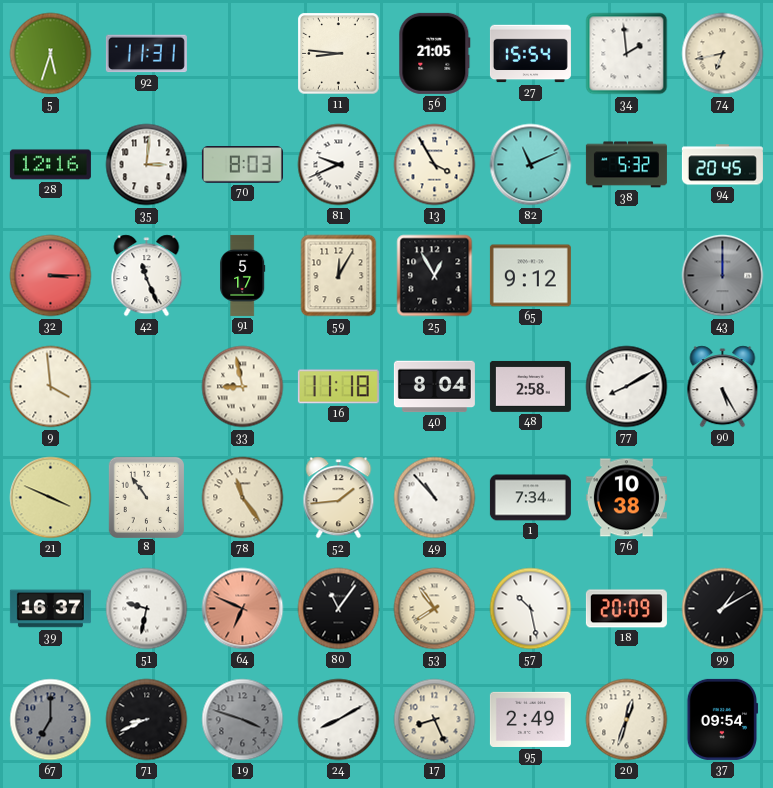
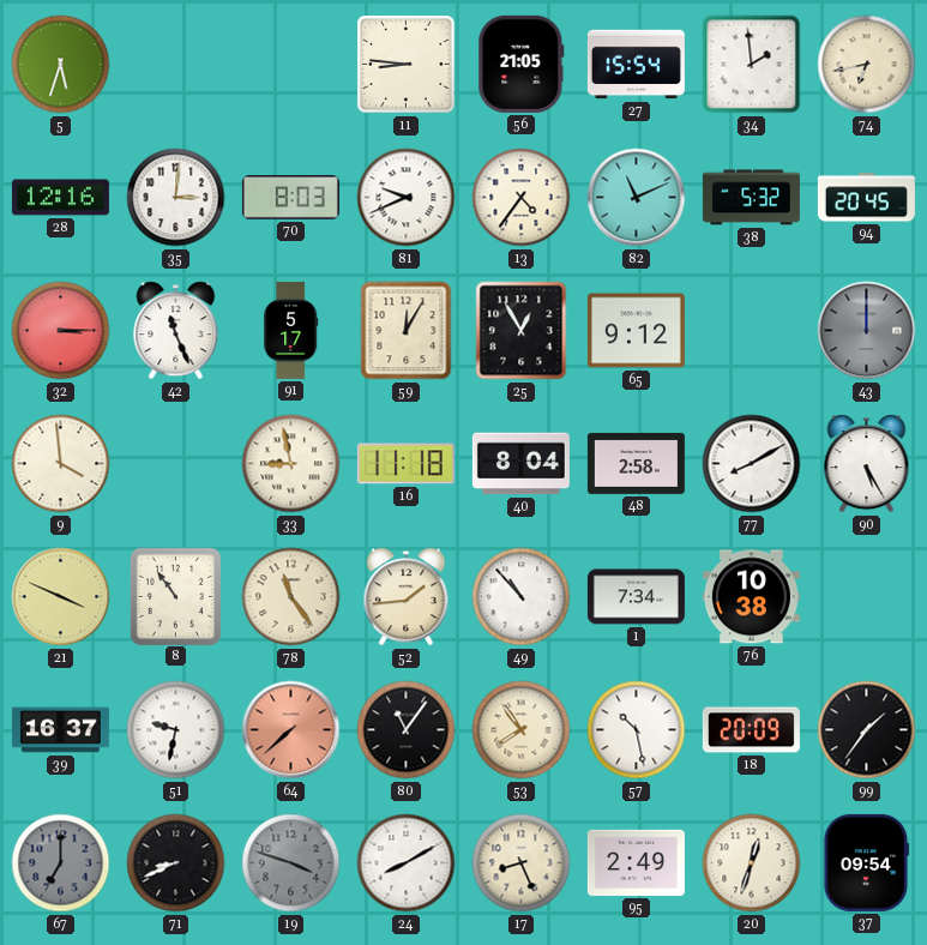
92: 11:31 -> none
13: 3:55 -> 4:36
64: 6:49 -> 7:38
99: 1:10 -> 1:36
